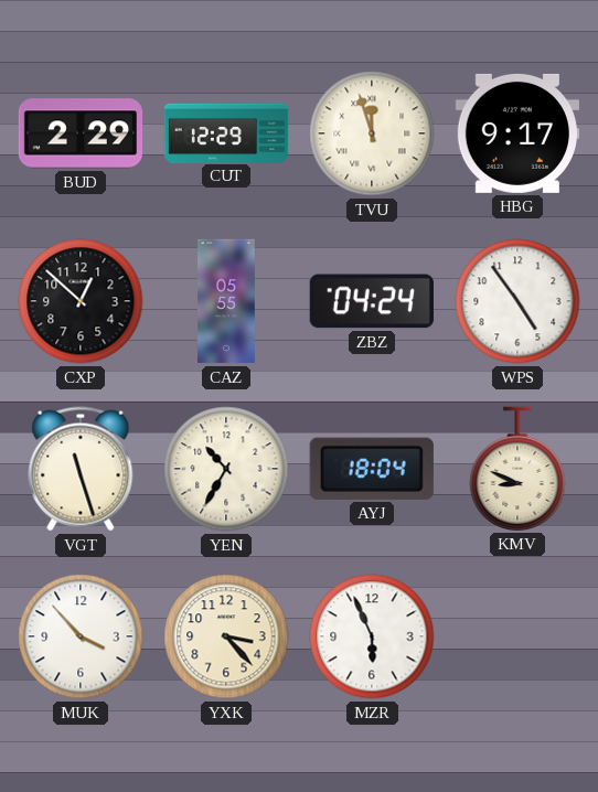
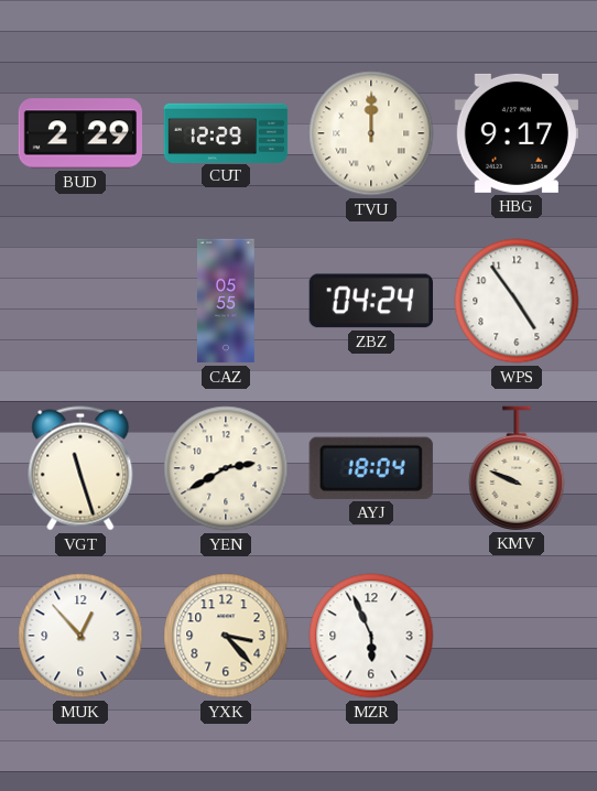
TVU: 11:57 -> 12:00
CXP: 12:52 -> none
YEN: 10:35 -> 2:40
KMV: 8:49 -> 9:49
MUK: 3:53 -> 12:53
